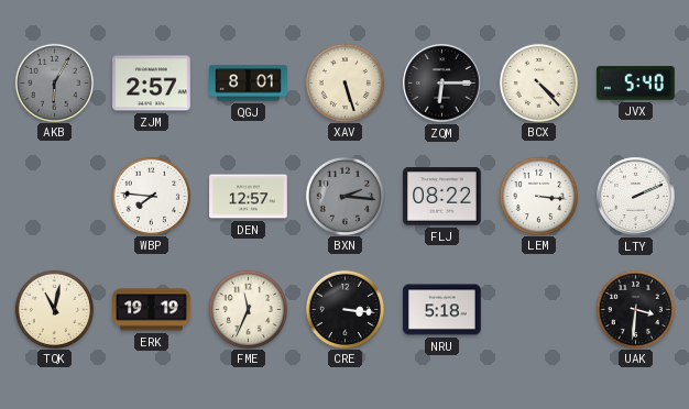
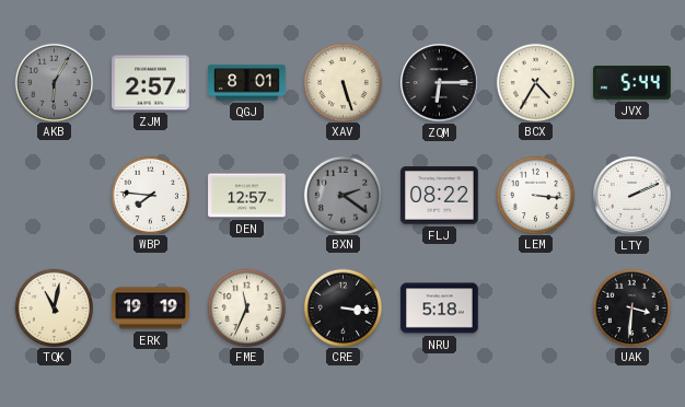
BCX: 4:23 -> 4:35
JVX: 5:40 -> 5:44
BXN: 2:16 -> 2:21
